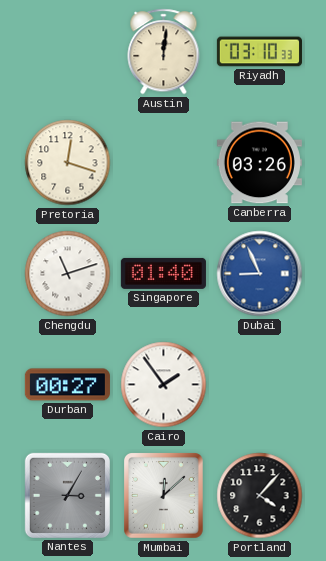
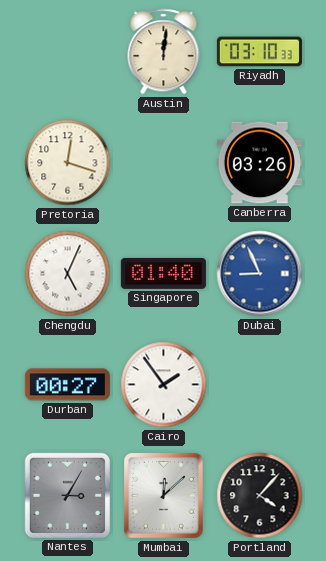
Chengdu: 11:12 -> 5:04
